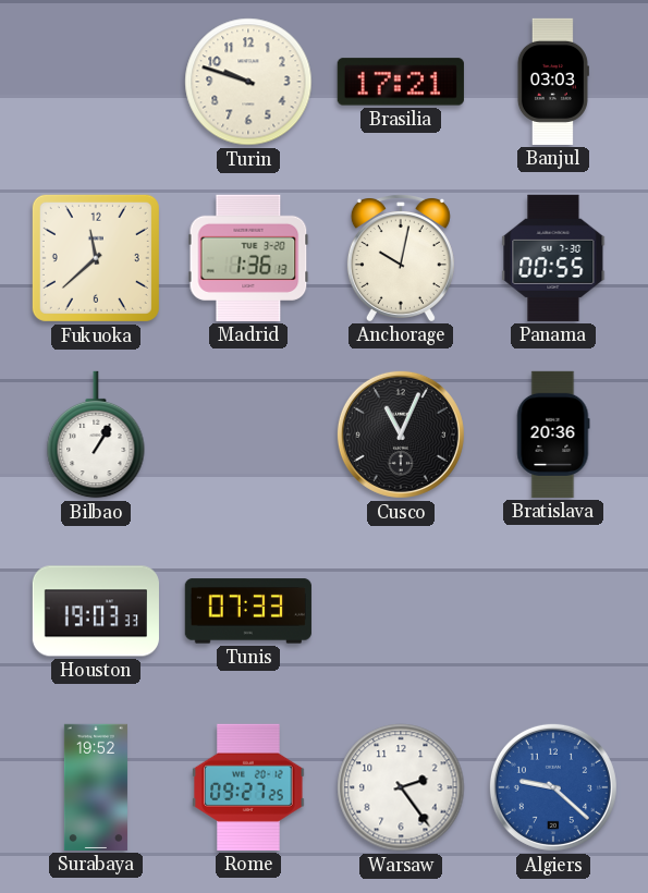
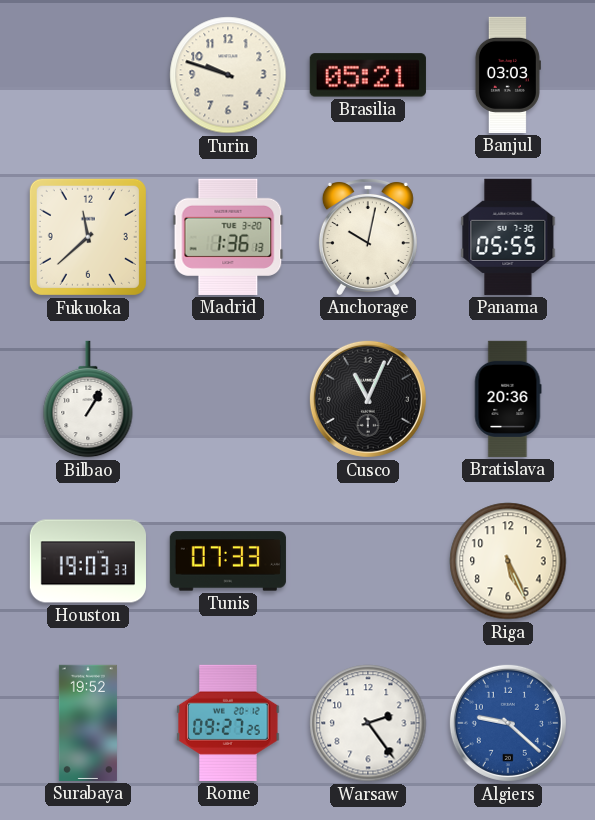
Brasilia: 17:21 -> 05:21
Panama: 00:55 -> 05:55
Riga: none -> 5:26
